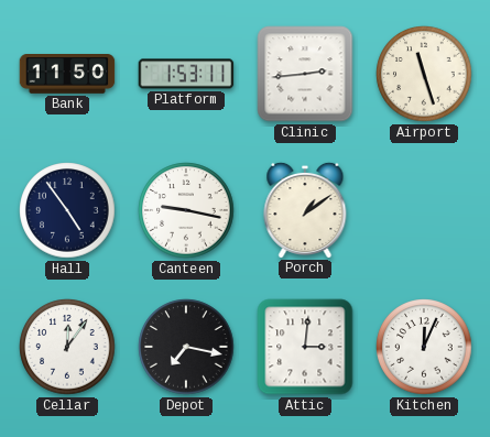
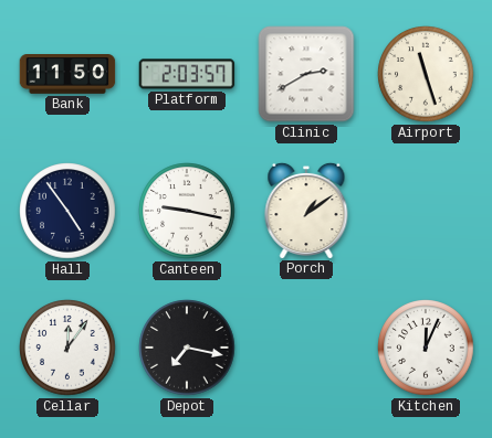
Platform: 1:53 -> 2:03
Clinic: 2:44 -> 2:40
Attic: 3:01 -> none
